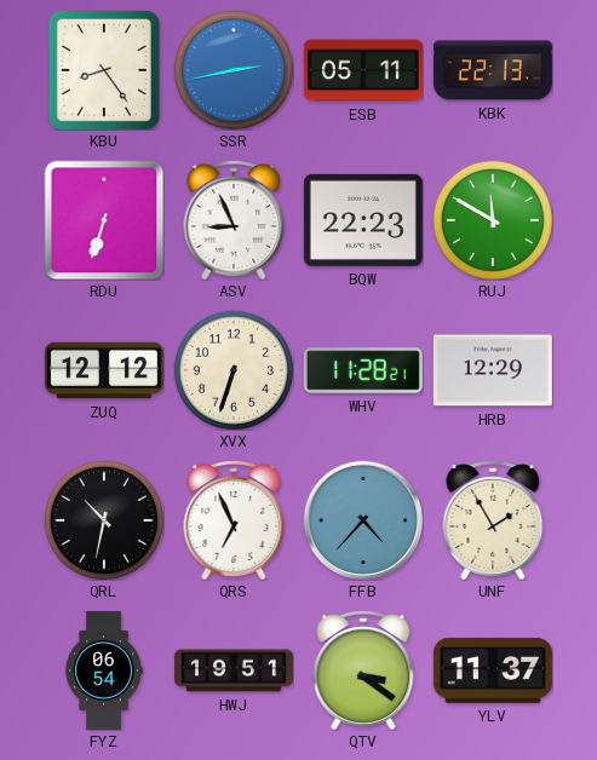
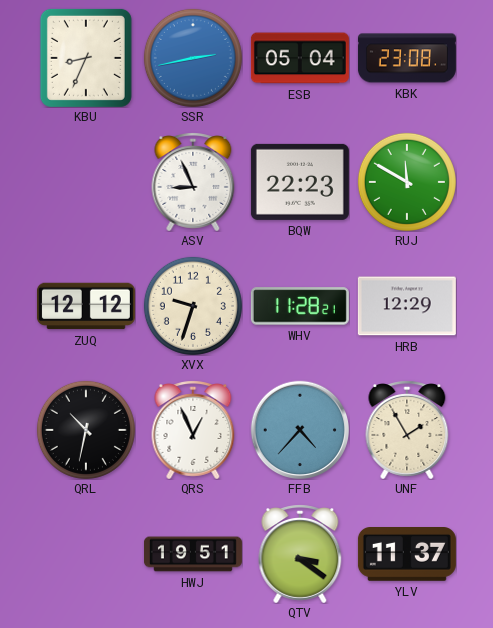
KBU: 8:24 -> 8:34
ESB: 05:11 -> 05:04
KBK: 22:13 -> 23:08
RDU: 6:33 -> none
XVX: 6:33 -> 9:33
QRS: 6:56 -> 12:56
FYZ: 06:54 -> none
